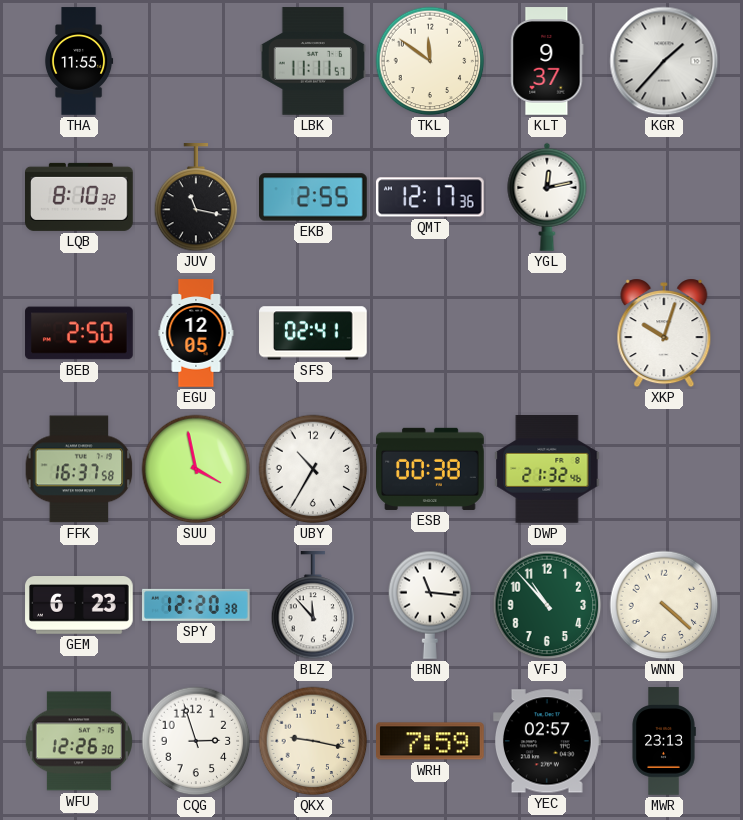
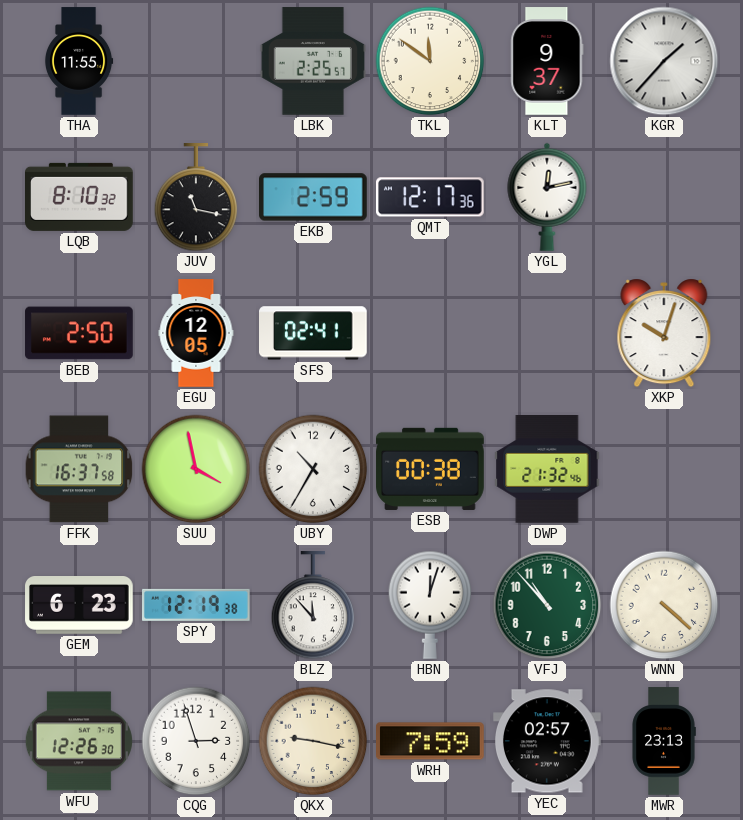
LBK: 11:11 -> 2:25
EKB: 2:55 -> 2:59
SPY: 12:20 -> 12:19
HBN: 11:16 -> 12:03
